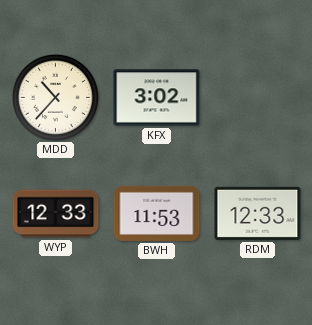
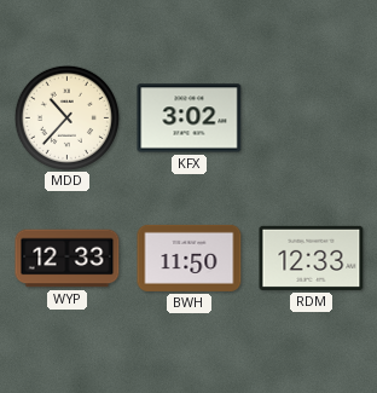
BWH: 11:53 -> 11:50
